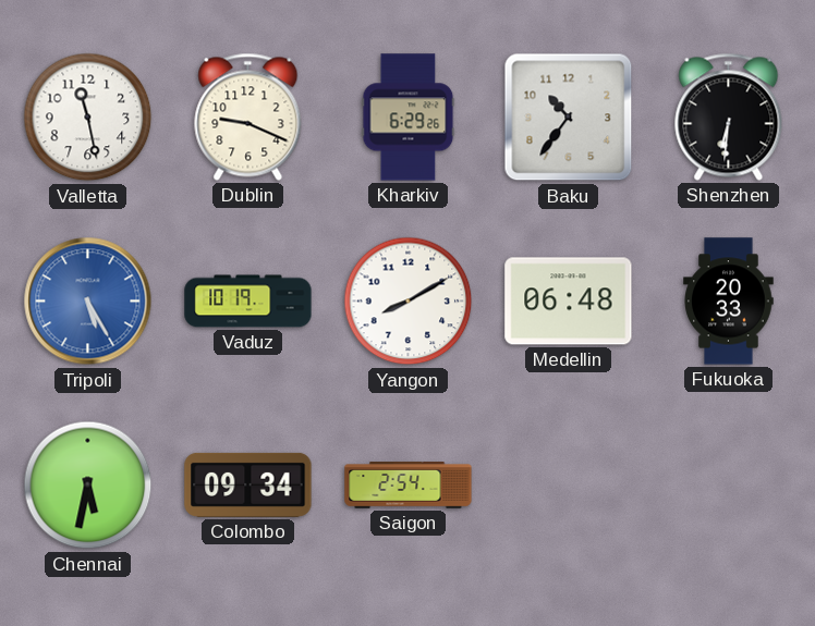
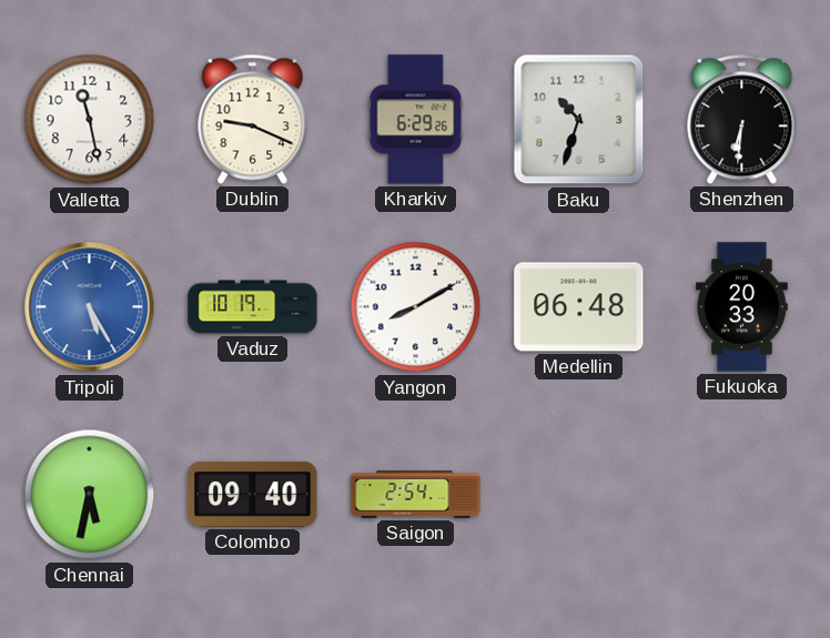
Baku: 10:36 -> 10:33
Colombo: 09:34 -> 09:40
